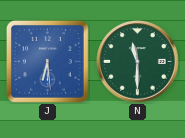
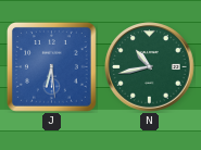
N: 11:30 -> 10:43
